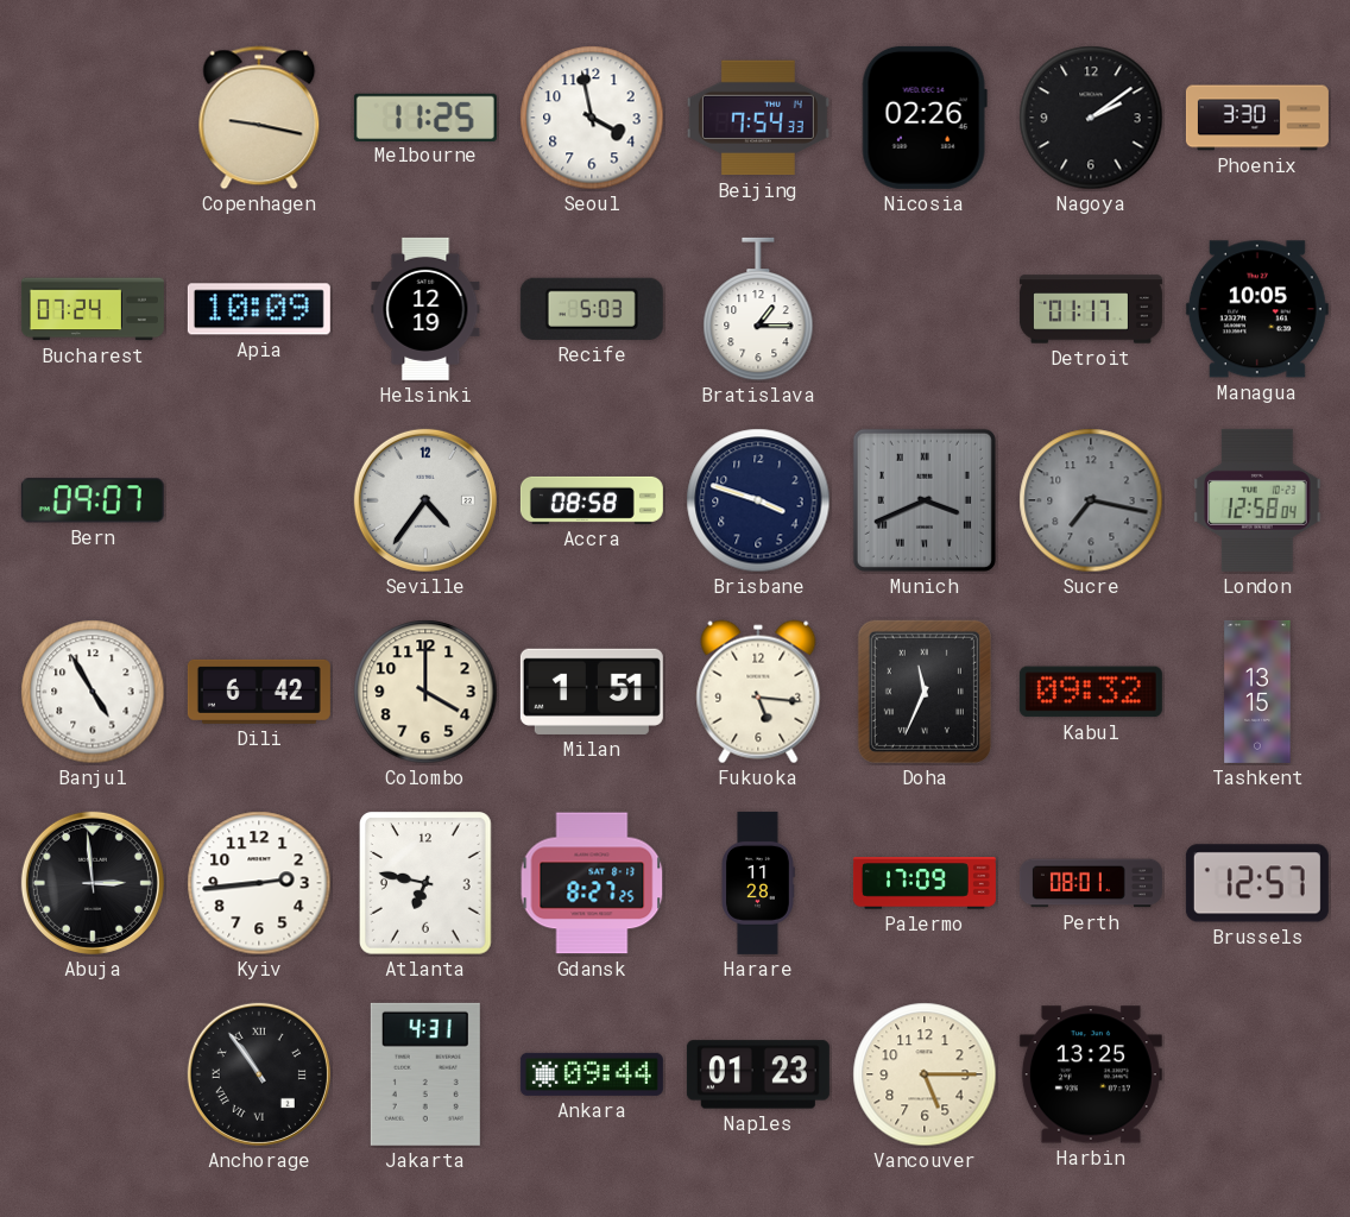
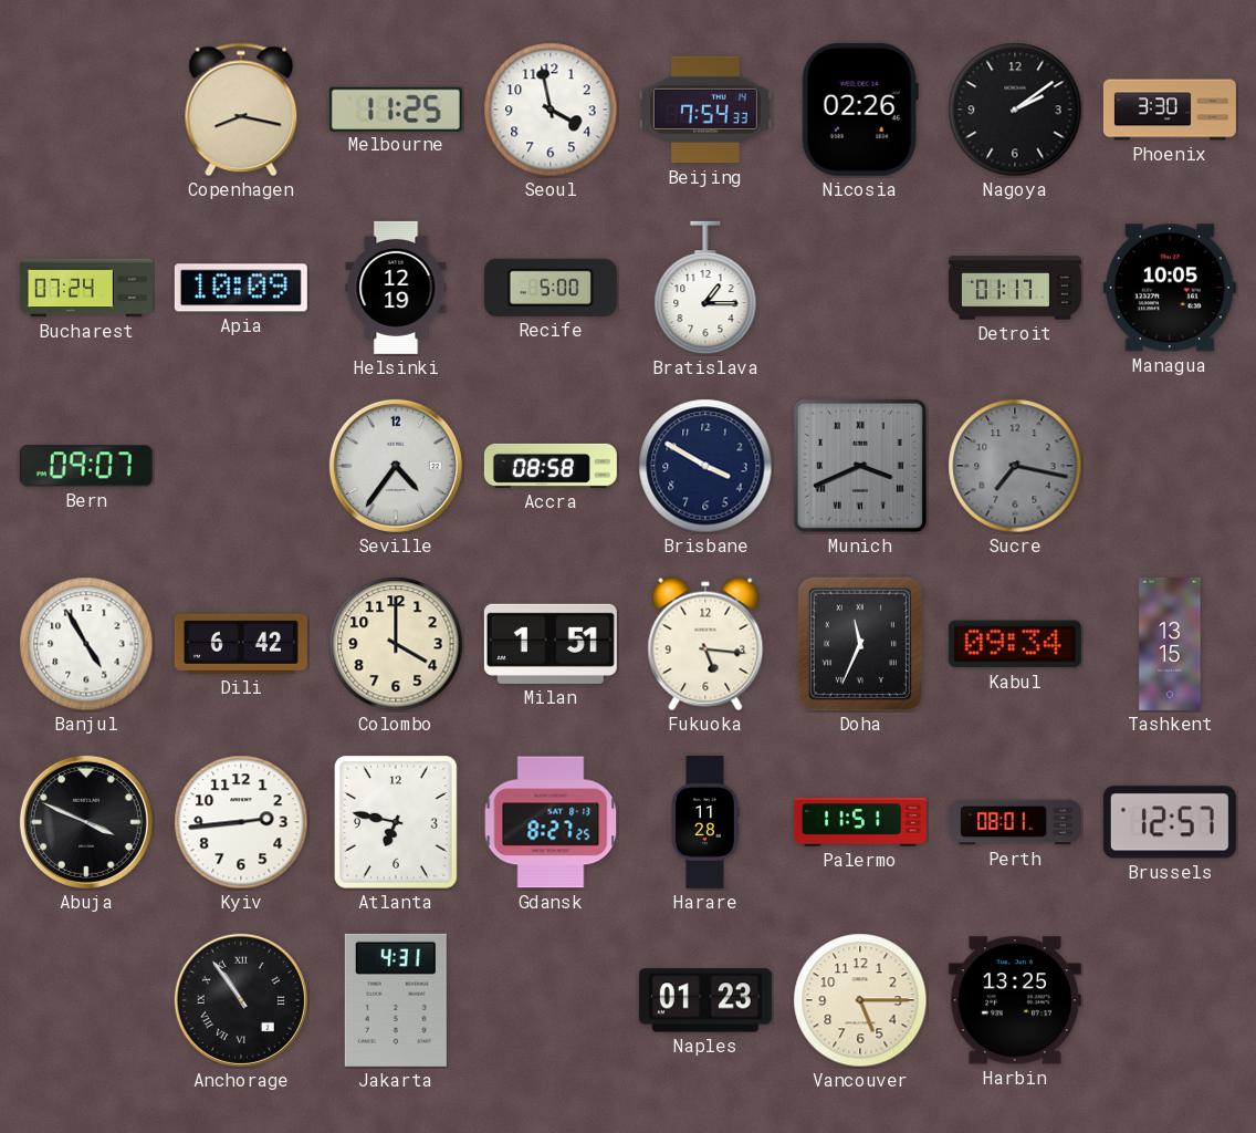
Copenhagen: 9:17 -> 8:17
Recife: 5:03 -> 5:00
Brisbane: 3:48 -> 3:50
London: 12:58 -> none
Kabul: 09:32 -> 09:34
Abuja: 2:59 -> 3:49
Palermo: 17:09 -> 11:51
Ankara: 09:44 -> none
